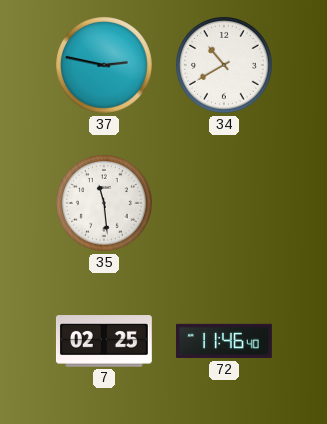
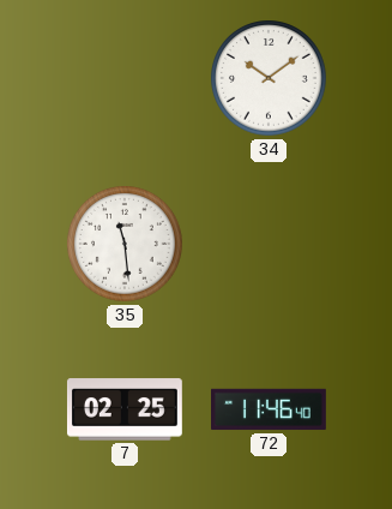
37: 2:47 -> none
34: 10:40 -> 10:09
